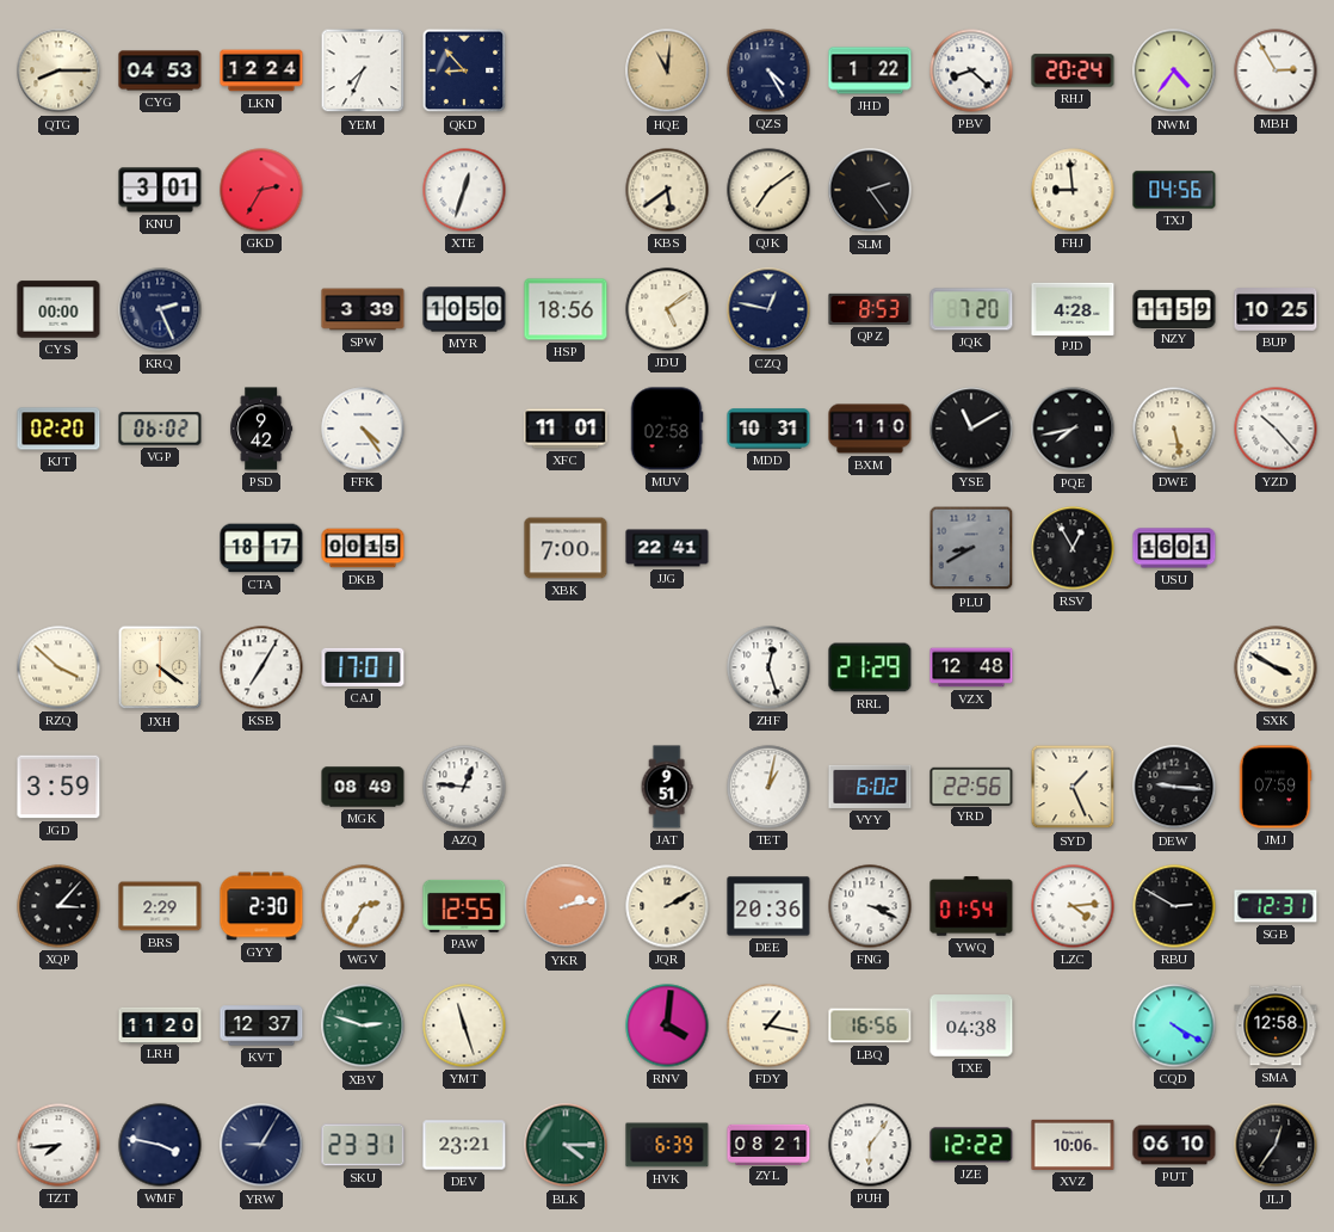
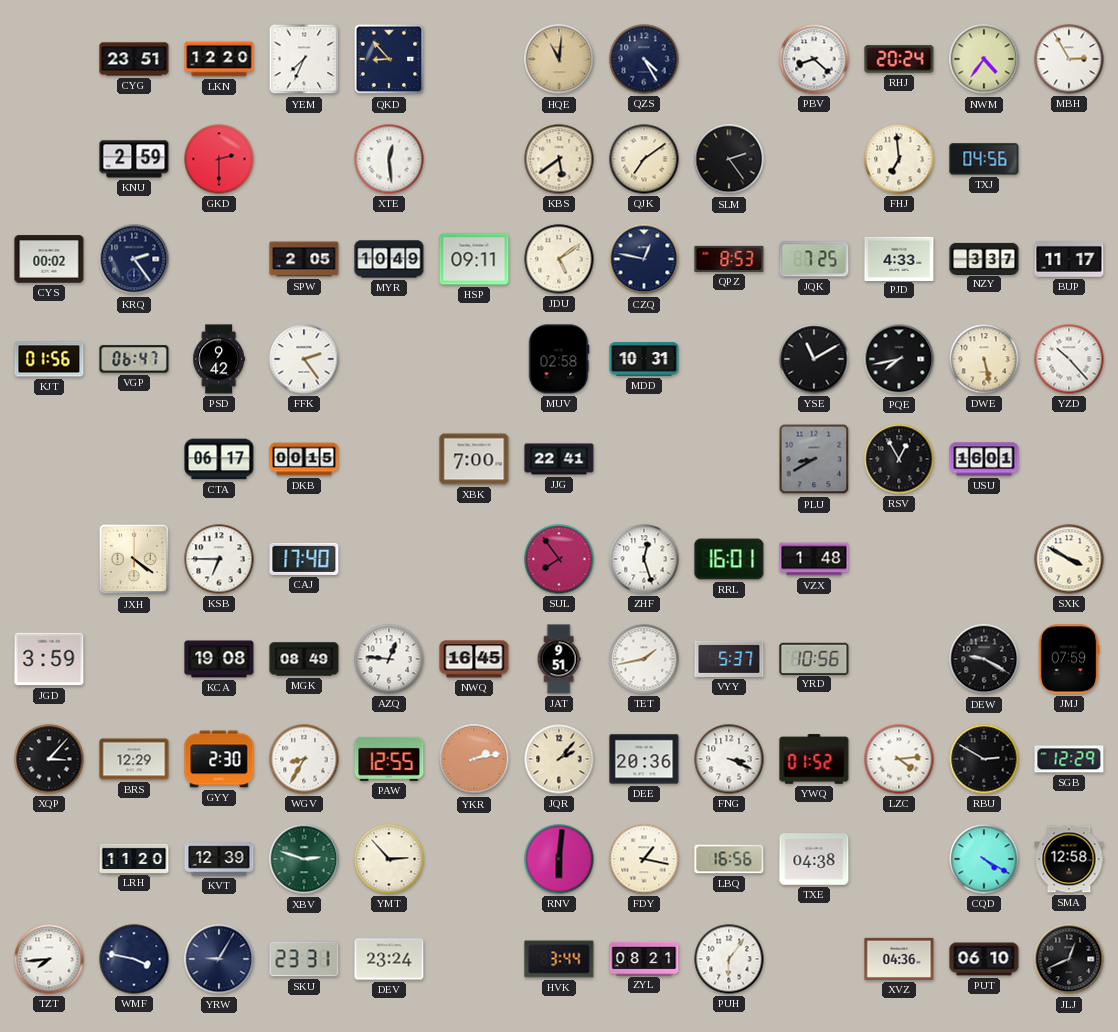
QTG: 8:15 -> none
CYG: 04:53 -> 23:51
LKN: 12:24 -> 12:20
JHD: 1:22 -> none
KNU: 3:01 -> 2:59
GKD: 2:35 -> 2:30
XTE: 12:33 -> 12:29
FHJ: 8:59 -> 6:59
CYS: 00:00 -> 00:02
KRQ: 2:26 -> 2:24
SPW: 3:39 -> 2:05
MYR: 10:50 -> 10:49
HSP: 18:56 -> 09:11
JQK: 7:20 -> 7:25
PJD: 4:28 -> 4:33
NZY: 11:59 -> 3:37
BUP: 10:25 -> 11:17
KJT: 02:20 -> 01:56
VGP: 06:02 -> 06:47
FFK: 4:24 -> 2:24
XFC: 11:01 -> none
BXM: 1:10 -> none
CTA: 18:17 -> 06:17
RZQ: 3:52 -> none
KSB: 7:05 -> 6:45
CAJ: 17:01 -> 17:40
SUL: none -> 7:54
RRL: 21:29 -> 16:01
VZX: 12:48 -> 1:48
KCA: none -> 19:08
NWQ: none -> 16:45
TET: 1:02 -> 1:43
VYY: 6:02 -> 5:37
YRD: 22:56 -> 10:56
SYD: 1:26 -> none
DEW: 9:16 -> 9:20
BRS: 2:29 -> 12:29
WGV: 2:35 -> 8:35
JQR: 2:10 -> 2:07
YWQ: 01:54 -> 01:52
SGB: 12:31 -> 12:29
KVT: 12:37 -> 12:39
YMT: 11:27 -> 2:53
RNV: 4:01 -> 6:01
DEV: 23:21 -> 23:24
BLK: 4:15 -> none
HVK: 6:39 -> 3:44
JZE: 12:22 -> none
XVZ: 10:06 -> 04:36
JLJ: 12:36 -> 12:41
